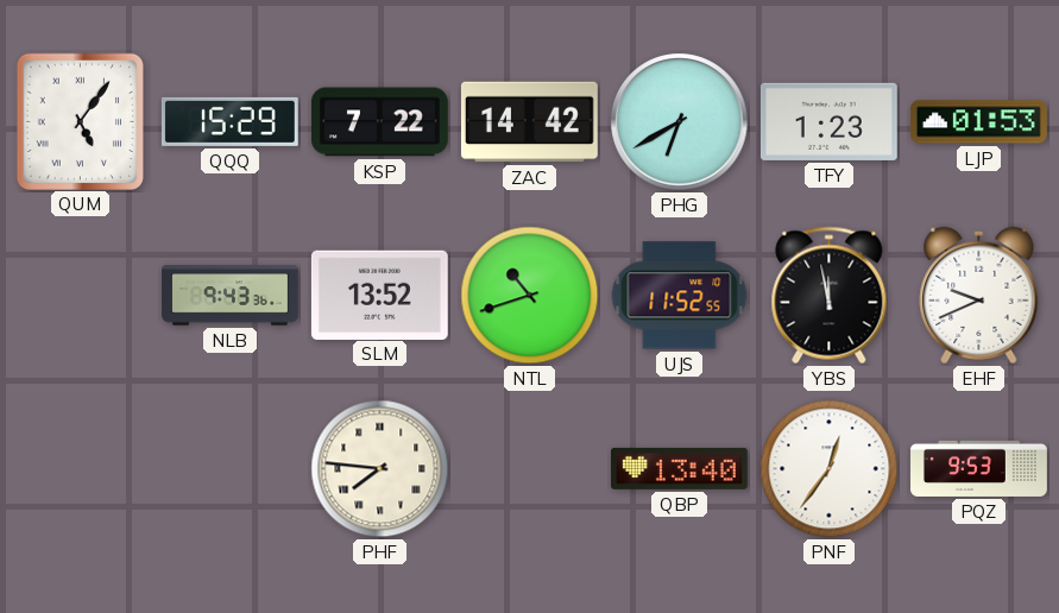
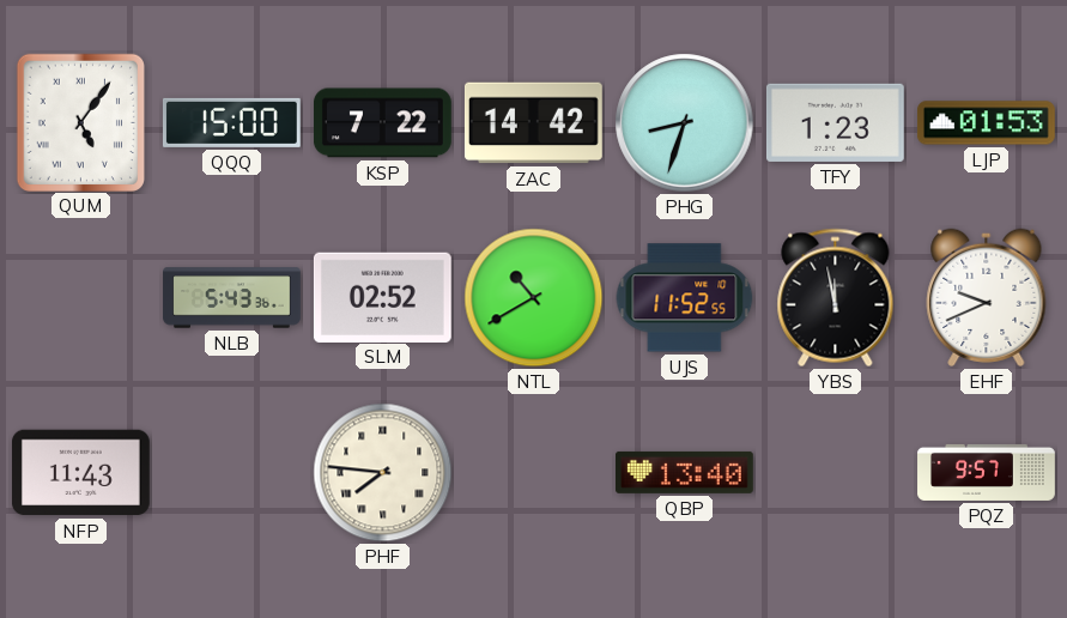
QQQ: 15:29 -> 15:00
PHG: 6:40 -> 8:33
NLB: 9:43 -> 5:43
SLM: 13:52 -> 02:52
NTL: 10:42 -> 10:40
NFP: none -> 11:43
PNF: 12:36 -> none
PQZ: 9:53 -> 9:57
